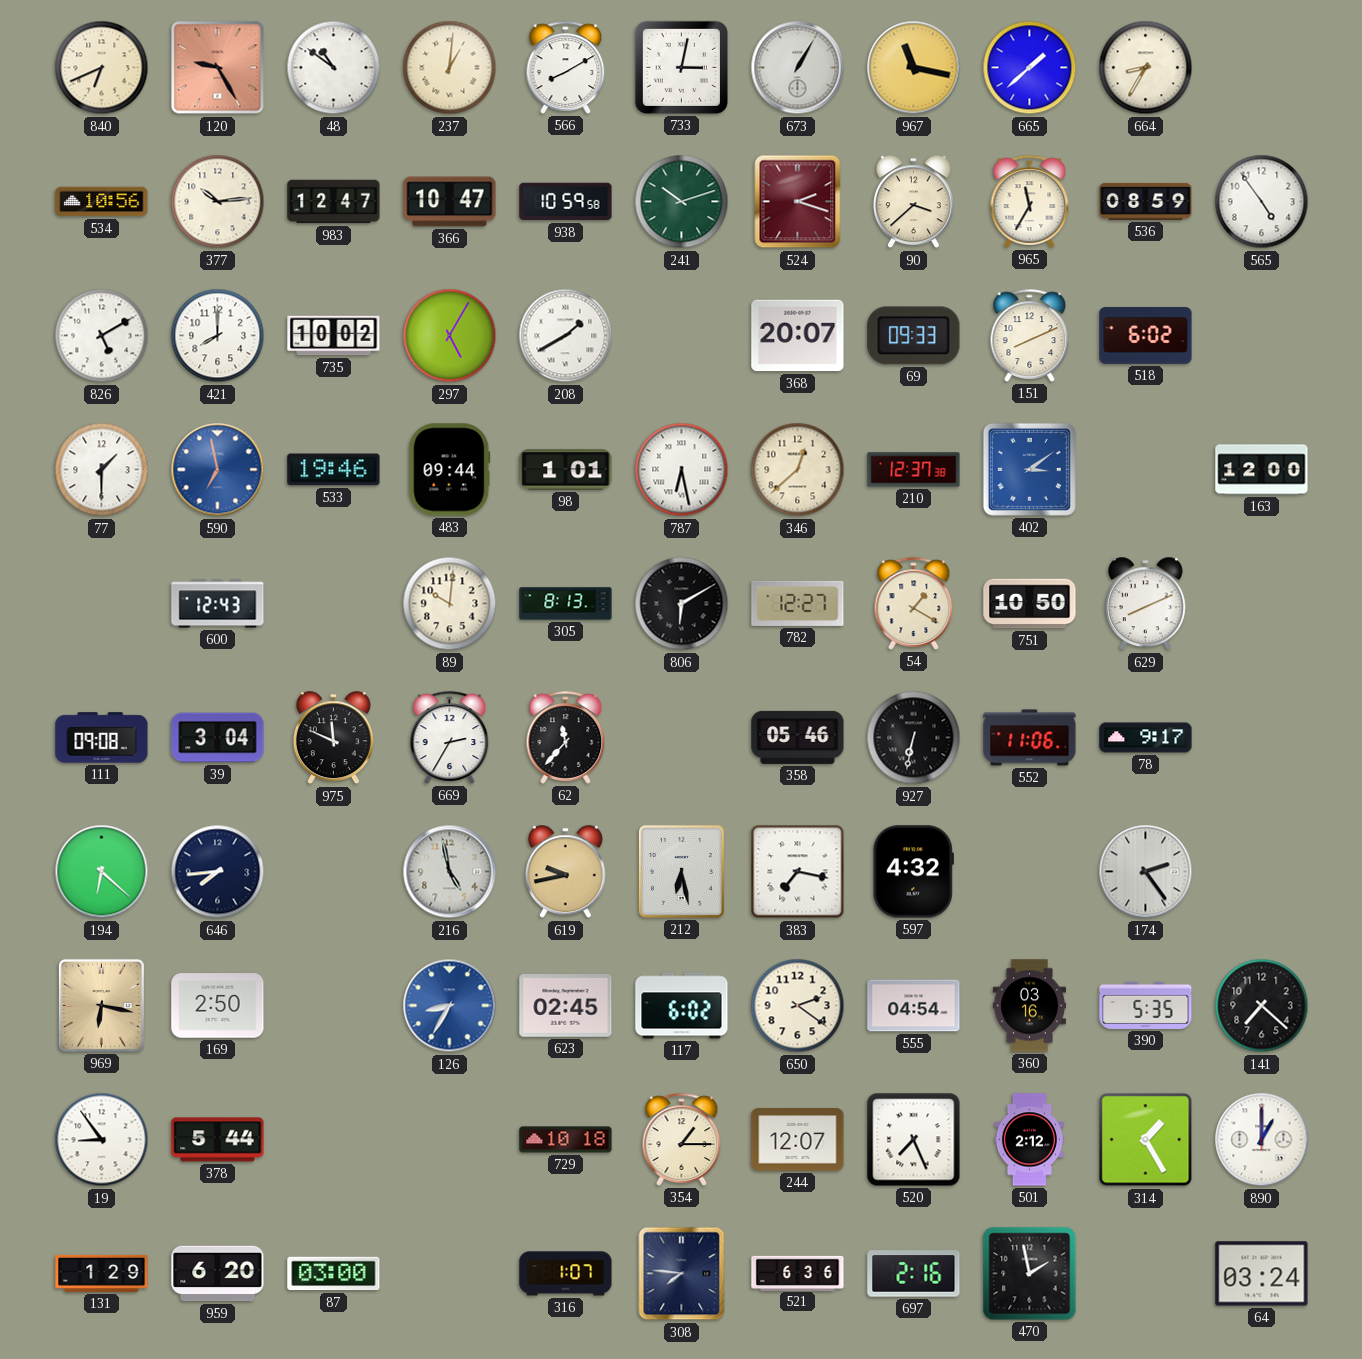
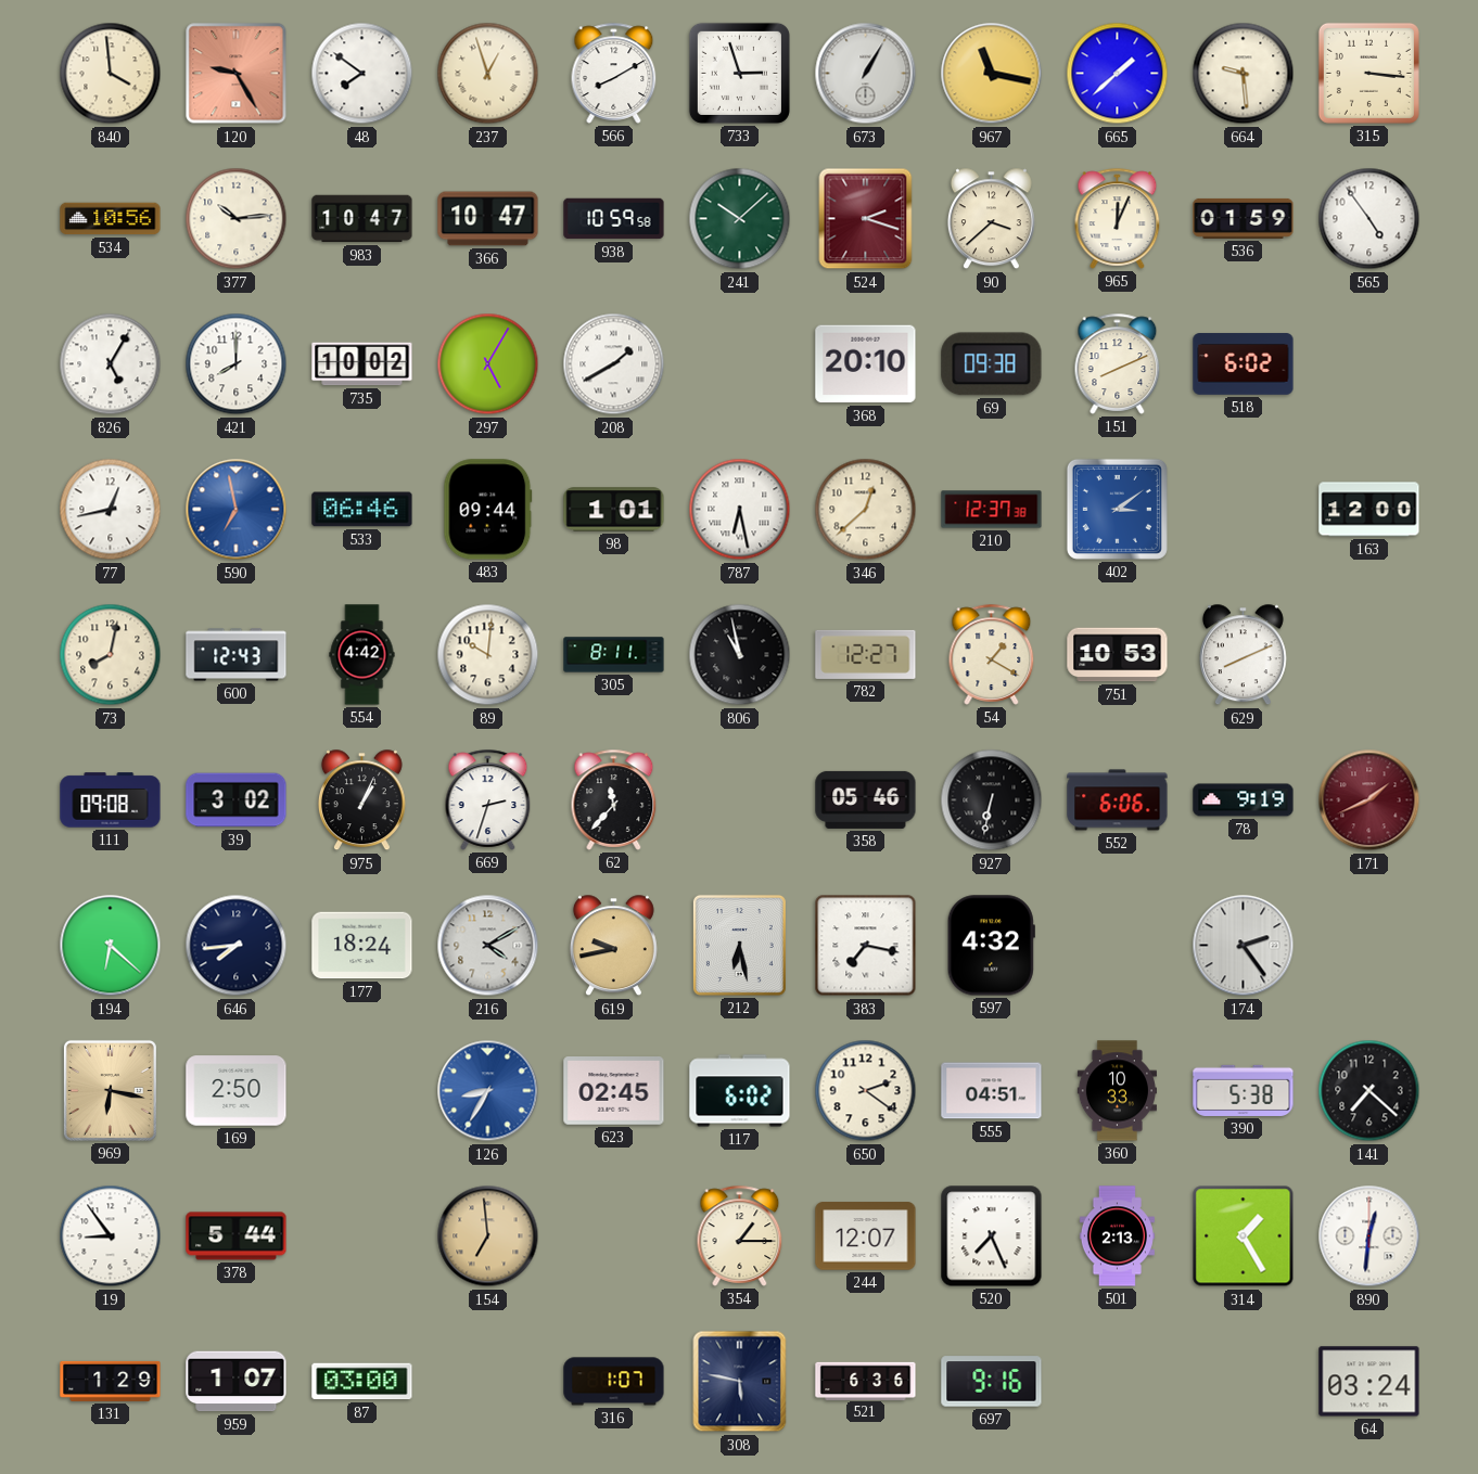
840: 6:41 -> 3:59
48: 10:51 -> 7:51
237: 1:01 -> 12:57
733: 3:02 -> 2:57
664: 8:35 -> 9:29
315: none -> 3:16
983: 12:47 -> 10:47
241: 10:12 -> 10:08
965: 11:35 -> 12:04
536: 08:59 -> 01:59
826: 5:10 -> 5:05
368: 20:07 -> 20:10
69: 09:33 -> 09:38
77: 1:30 -> 12:43
533: 19:46 -> 06:46
73: none -> 8:02
554: none -> 4:42
305: 8:13 -> 8:11
806: 6:10 -> 10:58
751: 10:50 -> 10:53
39: 3:04 -> 3:02
975: 11:49 -> 1:04
669: 2:35 -> 2:33
552: 11:06 -> 6:06
78: 9:17 -> 9:19
171: none -> 1:41
177: none -> 18:24
216: 4:58 -> 4:10
555: 04:54 -> 04:51
360: 03:16 -> 10:33
390: 5:35 -> 5:38
154: none -> 6:59
729: 10:18 -> none
501: 2:12 -> 2:13
890: 1:00 -> 12:31
959: 6:20 -> 1:07
308: 7:46 -> 5:47
697: 2:16 -> 9:16
470: 1:58 -> none
